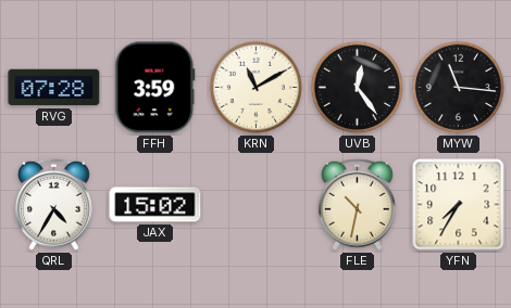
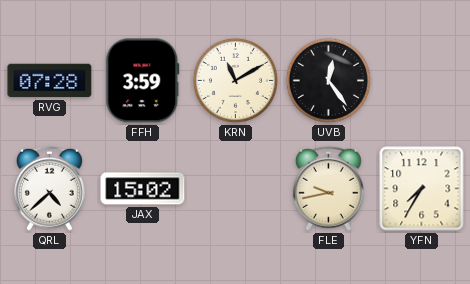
MYW: 11:16 -> none
QRL: 4:35 -> 4:38
FLE: 10:32 -> 9:43
